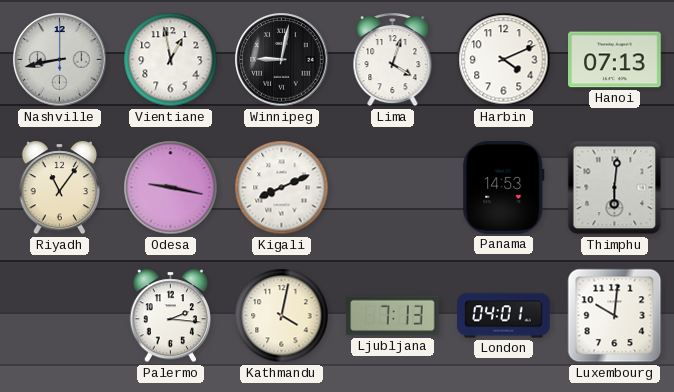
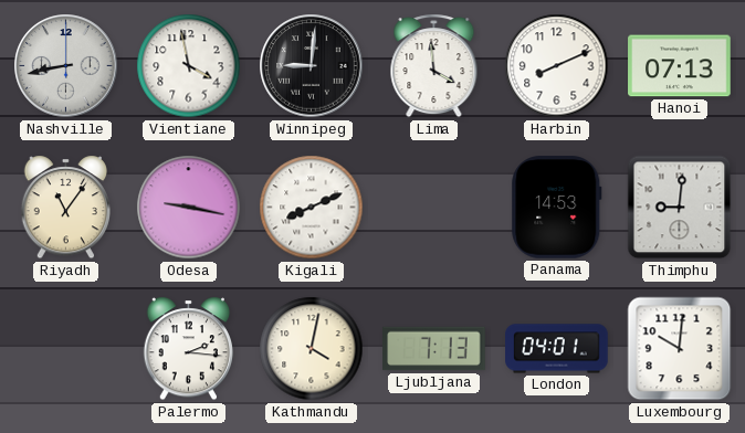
Vientiane: 12:58 -> 3:58
Winnipeg: 9:02 -> 9:01
Lima: 4:03 -> 3:59
Harbin: 4:11 -> 8:11
Thimphu: 6:01 -> 9:01
